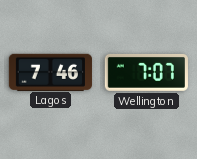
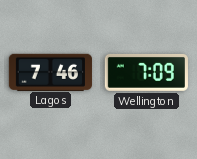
Wellington: 7:07 -> 7:09
